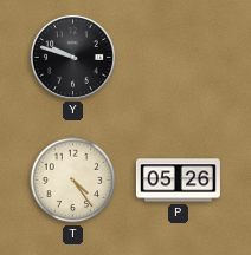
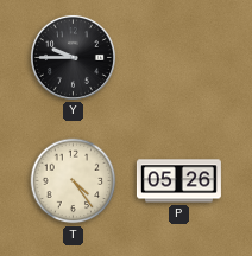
Y: 9:48 -> 9:45
